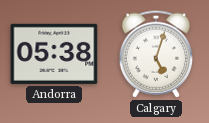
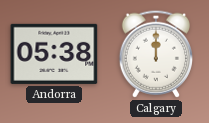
Calgary: 5:03 -> 12:00
